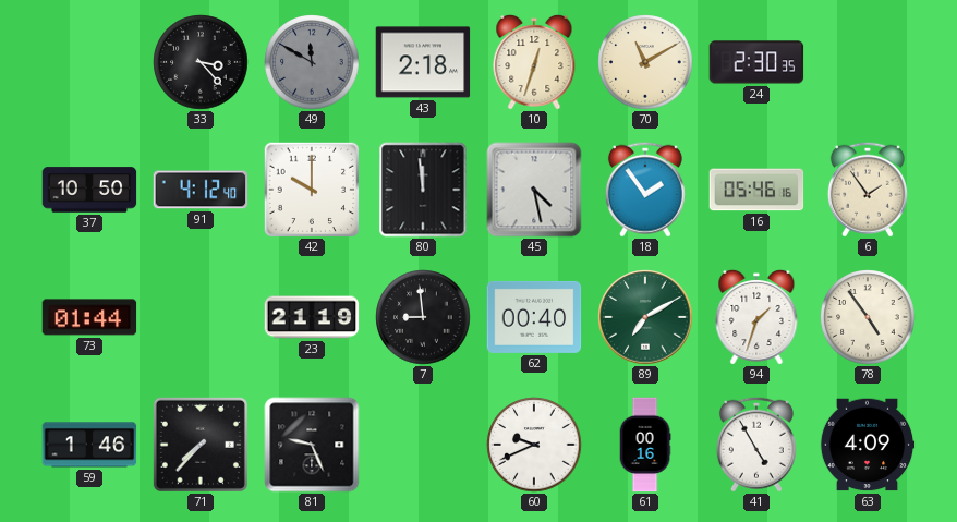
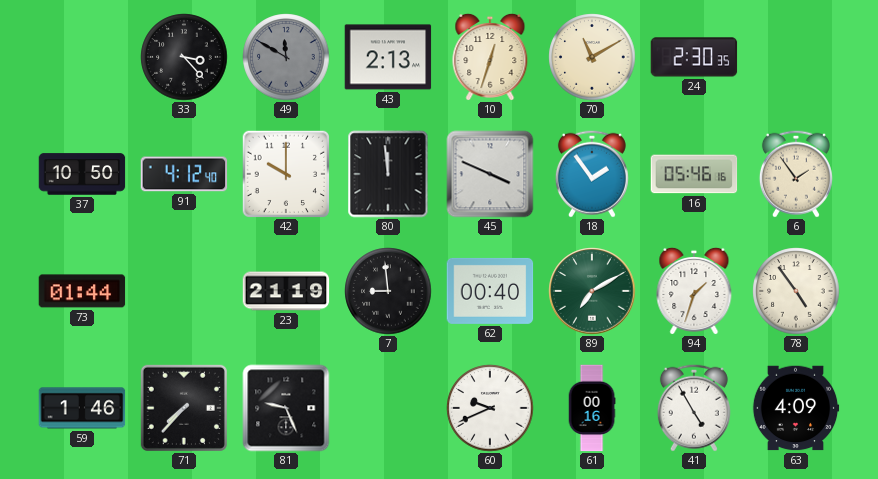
43: 2:18 -> 2:13
45: 4:28 -> 3:49
